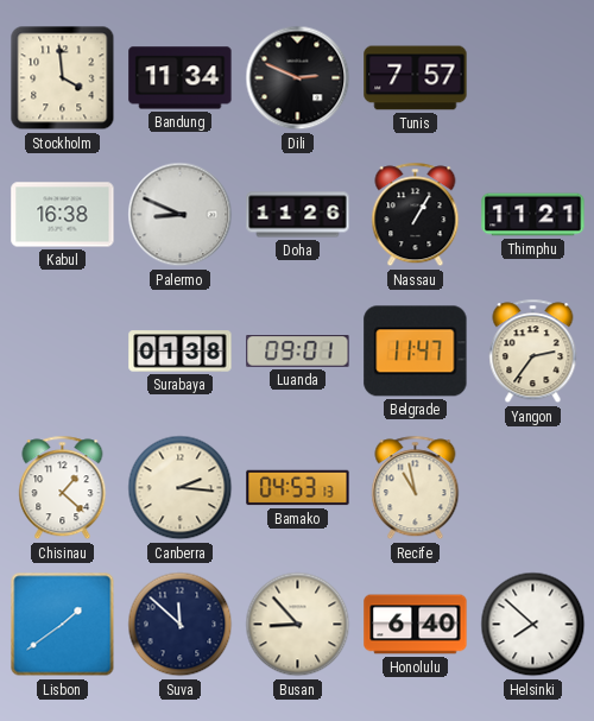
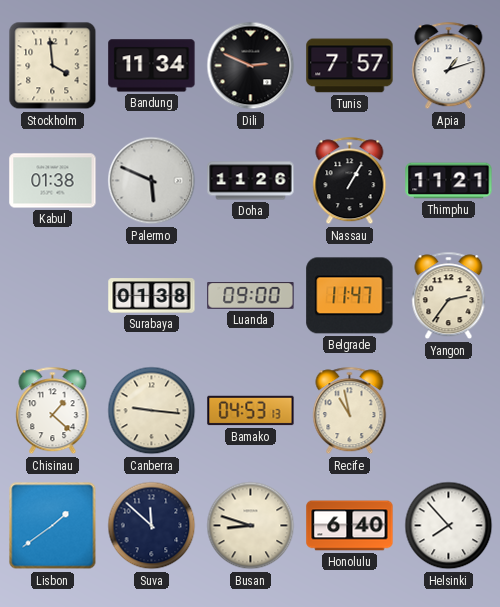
Apia: none -> 1:12
Kabul: 16:38 -> 01:38
Palermo: 8:49 -> 5:49
Luanda: 09:01 -> 09:00
Canberra: 2:16 -> 9:16
Busan: 8:53 -> 8:48
Helsinki: 7:52 -> 7:53
